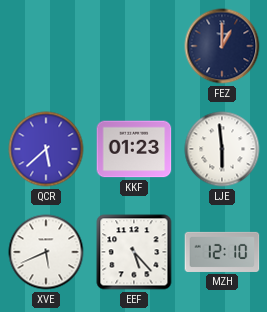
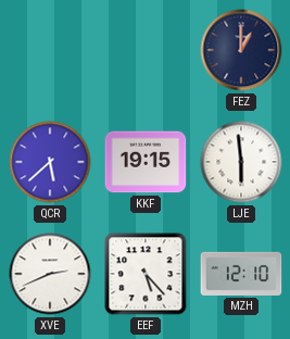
KKF: 01:23 -> 19:15
XVE: 5:41 -> 2:41
